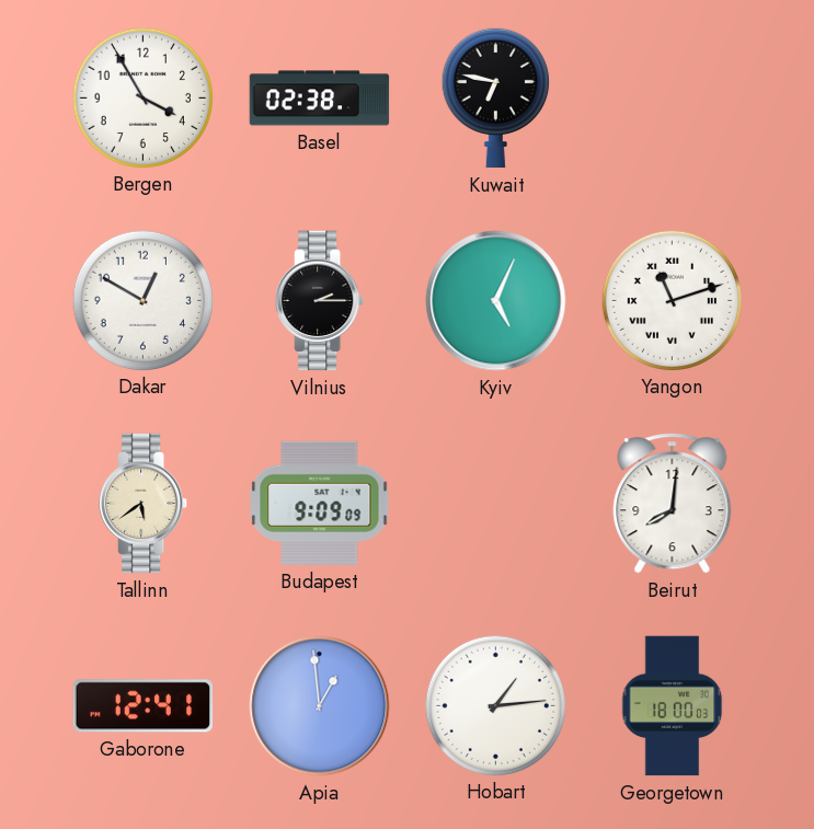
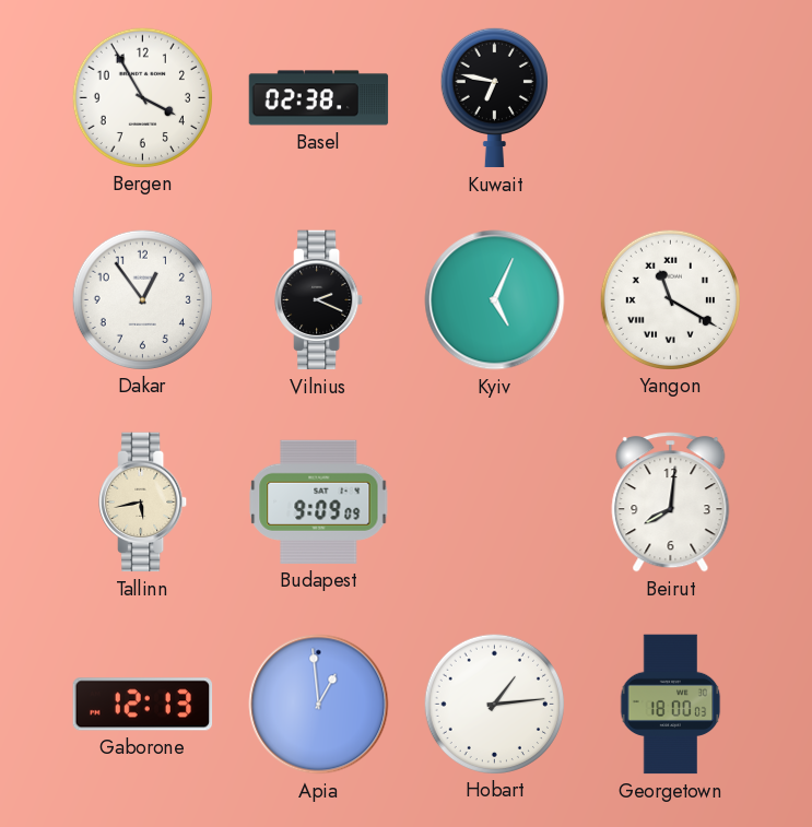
Dakar: 12:50 -> 12:54
Vilnius: 2:15 -> 2:19
Yangon: 11:12 -> 11:20
Tallinn: 5:39 -> 5:43
Gaborone: 12:41 -> 12:13
